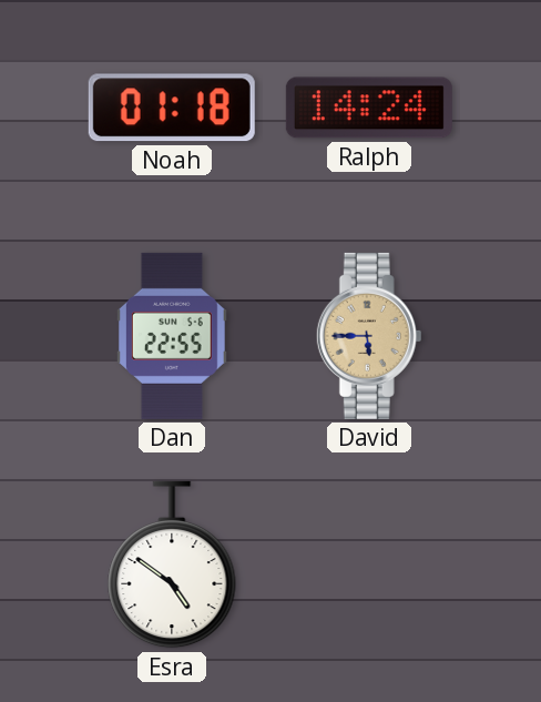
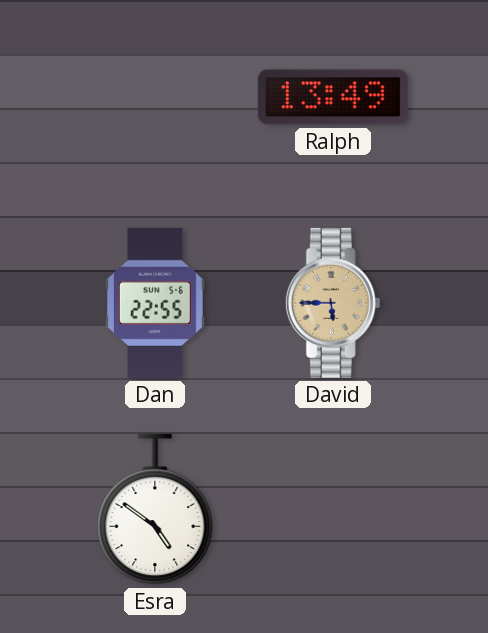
Noah: 01:18 -> none
Ralph: 14:24 -> 13:49
